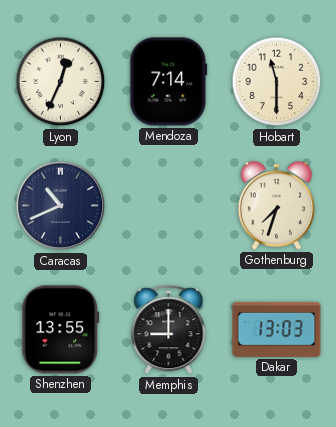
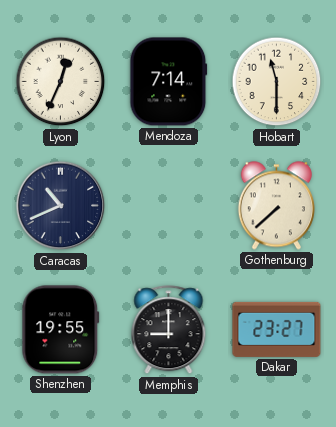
Gothenburg: 7:33 -> 7:38
Shenzhen: 13:55 -> 19:55
Dakar: 13:03 -> 23:27
